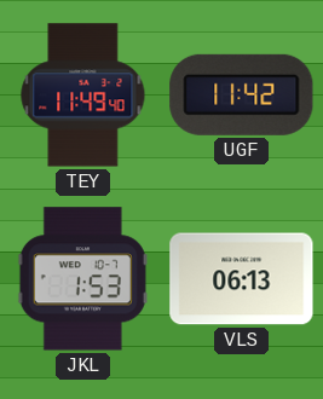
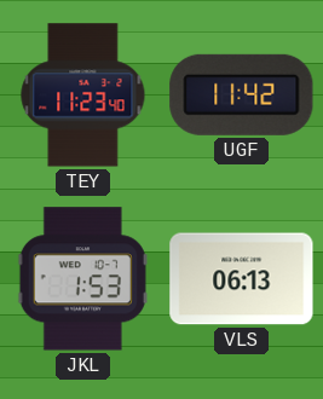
TEY: 11:49 -> 11:23
